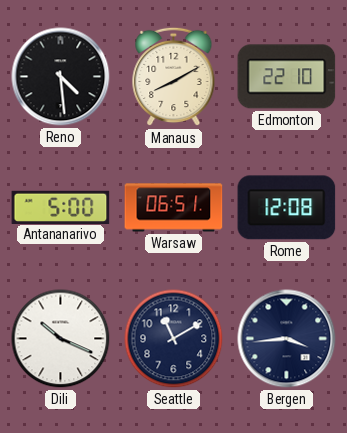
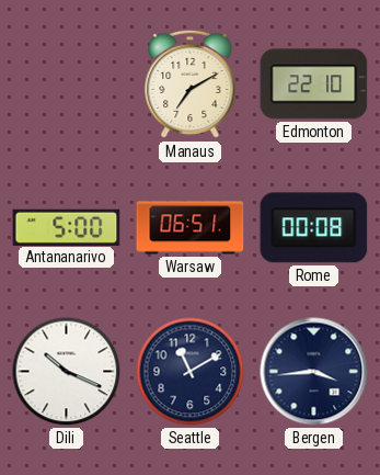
Reno: 4:29 -> none
Manaus: 8:10 -> 7:10
Rome: 12:08 -> 00:08
